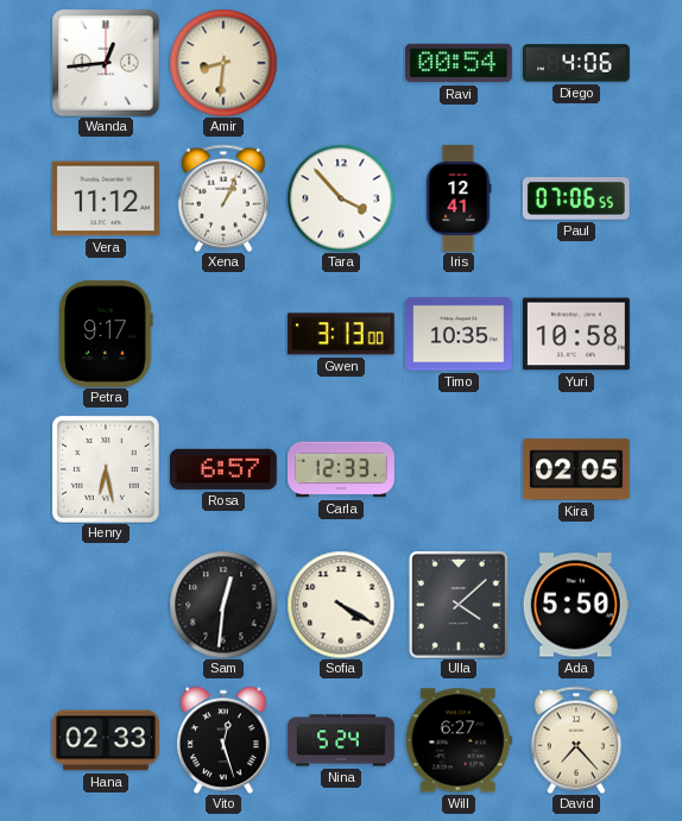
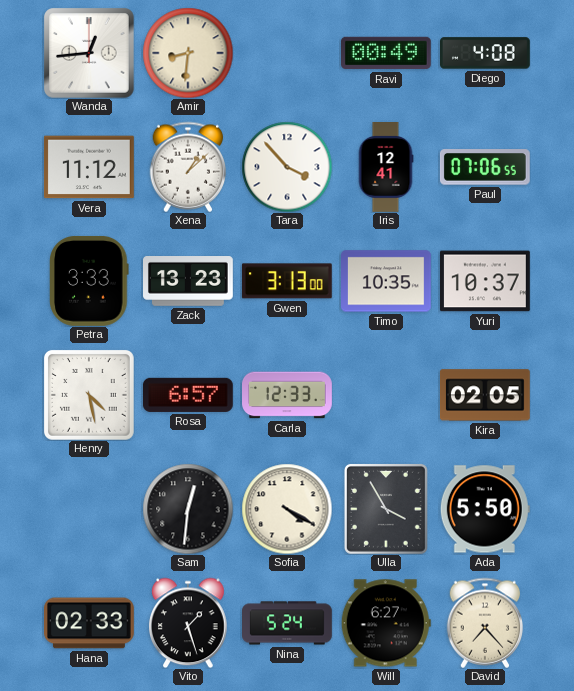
Ravi: 00:54 -> 00:49
Diego: 4:06 -> 4:08
Xena: 1:04 -> 1:08
Petra: 9:17 -> 3:33
Zack: none -> 13:23
Yuri: 10:58 -> 10:37
Henry: 6:28 -> 4:28
Ulla: 4:08 -> 3:55
Vito: 12:27 -> 1:27
